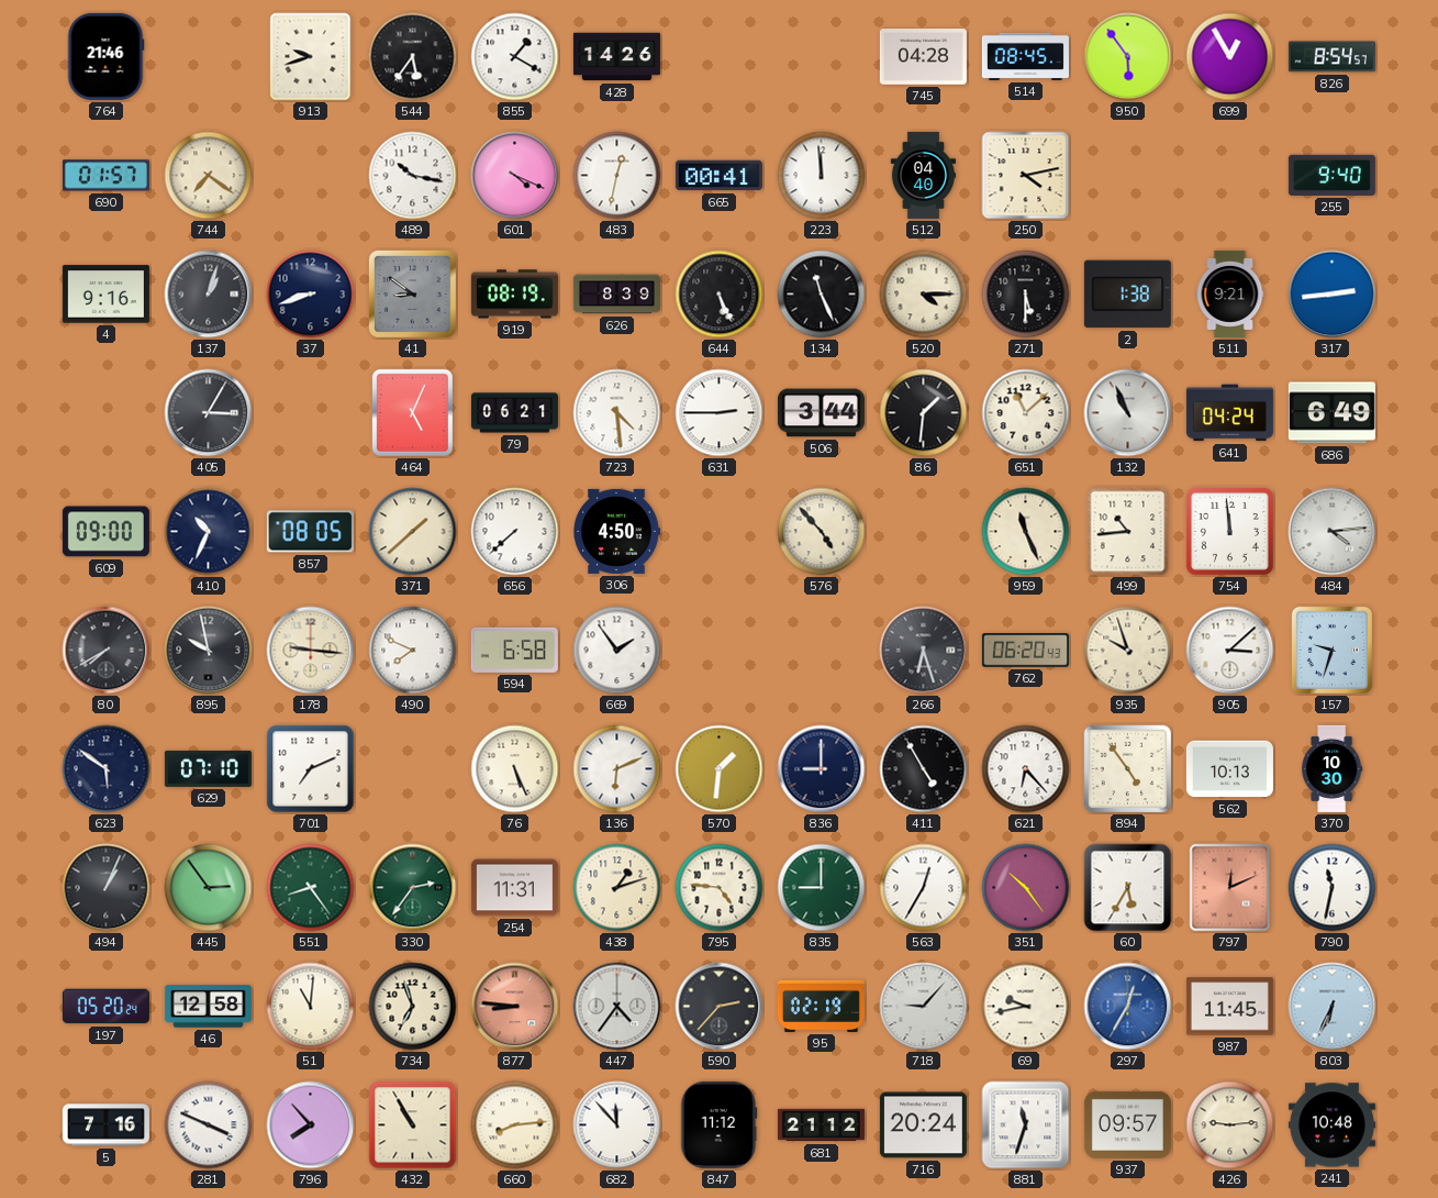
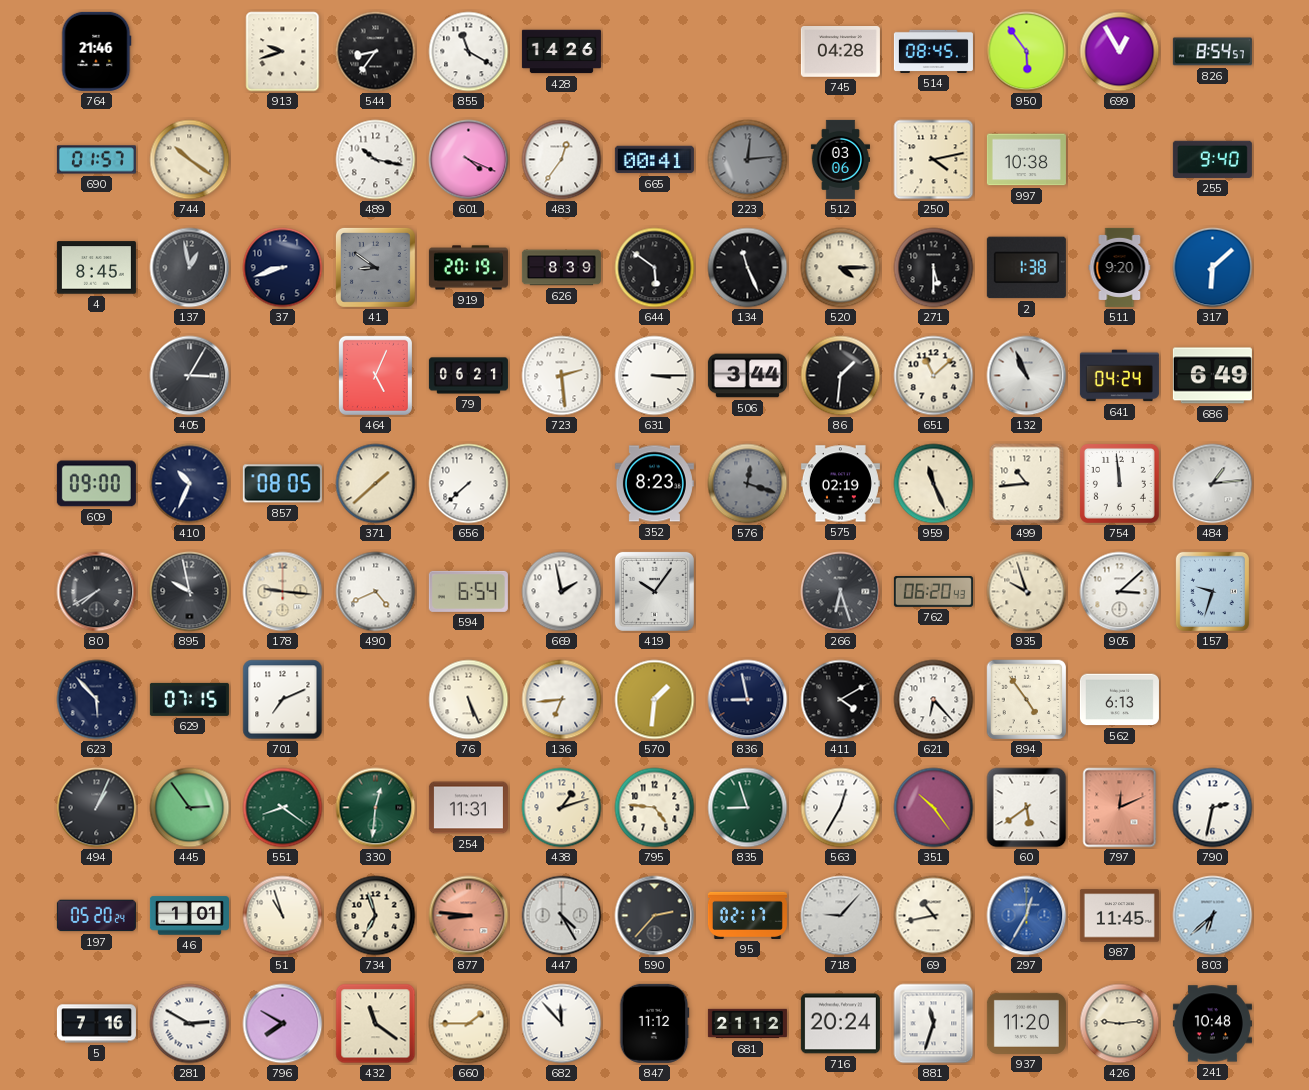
544: 5:36 -> 8:36
855: 1:20 -> 11:20
744: 7:21 -> 10:21
483: 12:32 -> 12:36
223: 11:59 -> 12:14
223 dial: white -> grey
512: 04:40 -> 03:06
997: none -> 10:38
4: 9:16 -> 8:45
137: 1:03 -> 12:58
919: 08:19 -> 20:19
644: 5:26 -> 5:51
511: 9:21 -> 9:20
317: 2:44 -> 6:08
723: 4:29 -> 2:29
631: 2:45 -> 3:15
306: 4:50 -> none
352: none -> 8:23
576: 4:53 -> 12:18
576 dial: cream -> grey
575: none -> 02:19
484: 4:14 -> 1:14
490: 7:49 -> 4:41
594: 6:58 -> 6:54
669: 1:54 -> 1:58
419: none -> 10:06
623: 5:51 -> 5:53
629: 07:10 -> 07:15
136: 6:11 -> 6:44
836: 9:00 -> 8:58
411: 4:55 -> 4:10
562: 10:13 -> 6:13
370: 10:30 -> none
551: 8:24 -> 8:21
330: 2:36 -> 12:31
835: 9:00 -> 8:57
60: 5:35 -> 5:39
790: 11:32 -> 2:32
46: 12:58 -> 1:01
51: 11:01 -> 10:57
447: 4:36 -> 4:25
95: 02:19 -> 02:17
69: 9:43 -> 10:43
803: 6:34 -> 6:38
281: 3:49 -> 2:50
796: 7:53 -> 7:50
432: 10:55 -> 11:21
660: 8:14 -> 1:45
937: 09:57 -> 11:20
